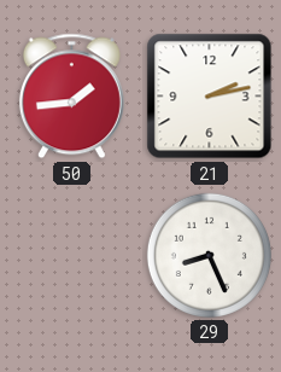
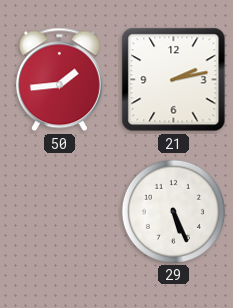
29: 8:26 -> 5:26
